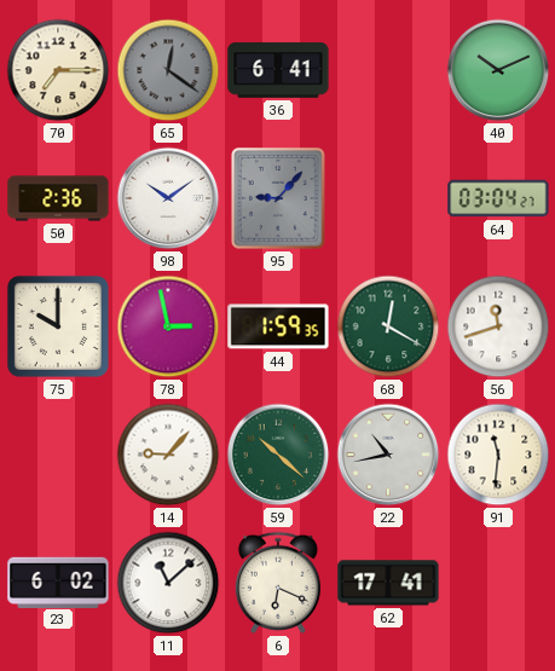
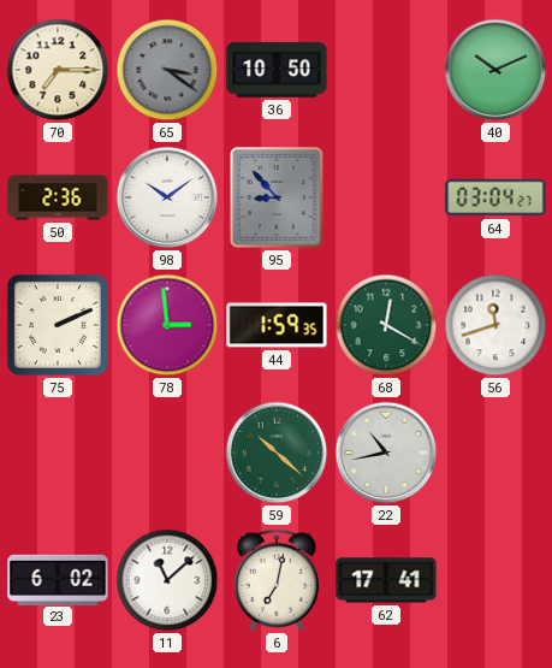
65: 12:21 -> 3:21
36: 6:41 -> 10:50
95: 9:07 -> 8:53
75: 10:00 -> 2:11
78: 2:58 -> 2:59
14: 9:07 -> none
91: 11:31 -> none
6: 6:19 -> 7:02
